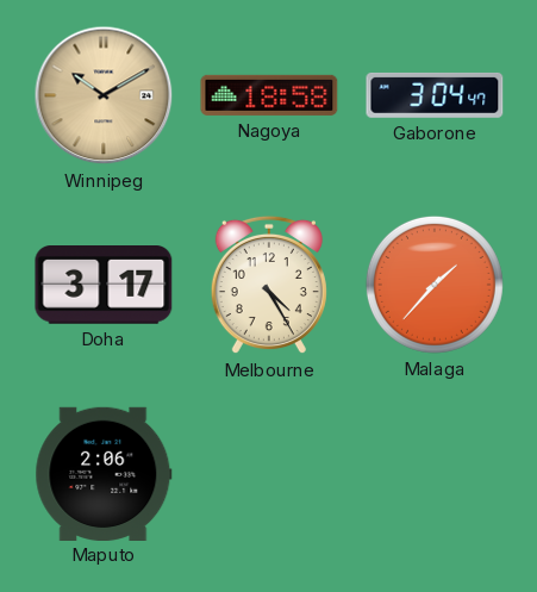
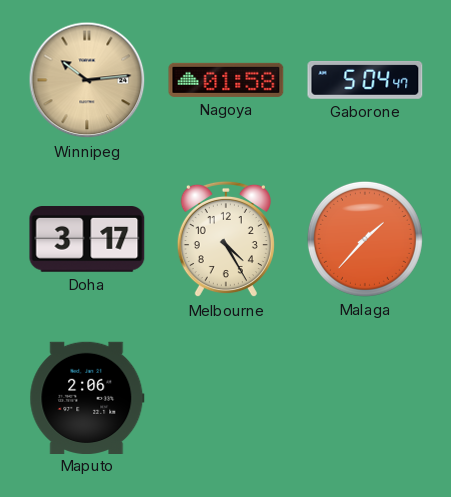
Winnipeg: 10:10 -> 10:14
Nagoya: 18:58 -> 01:58
Gaborone: 3:04 -> 5:04
